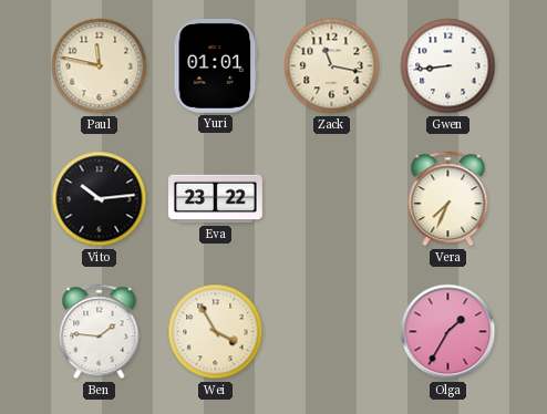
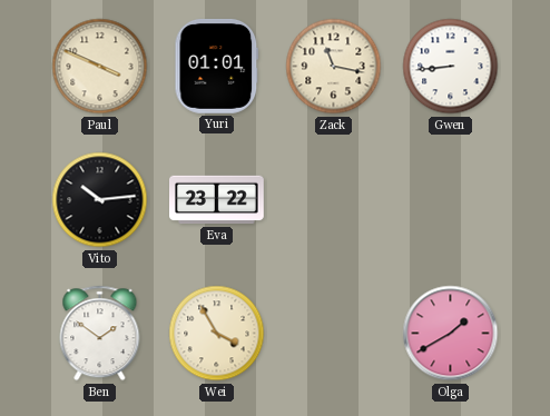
Paul: 11:47 -> 3:49
Vera: 7:34 -> none
Ben: 1:46 -> 1:51
Olga: 1:35 -> 1:40
